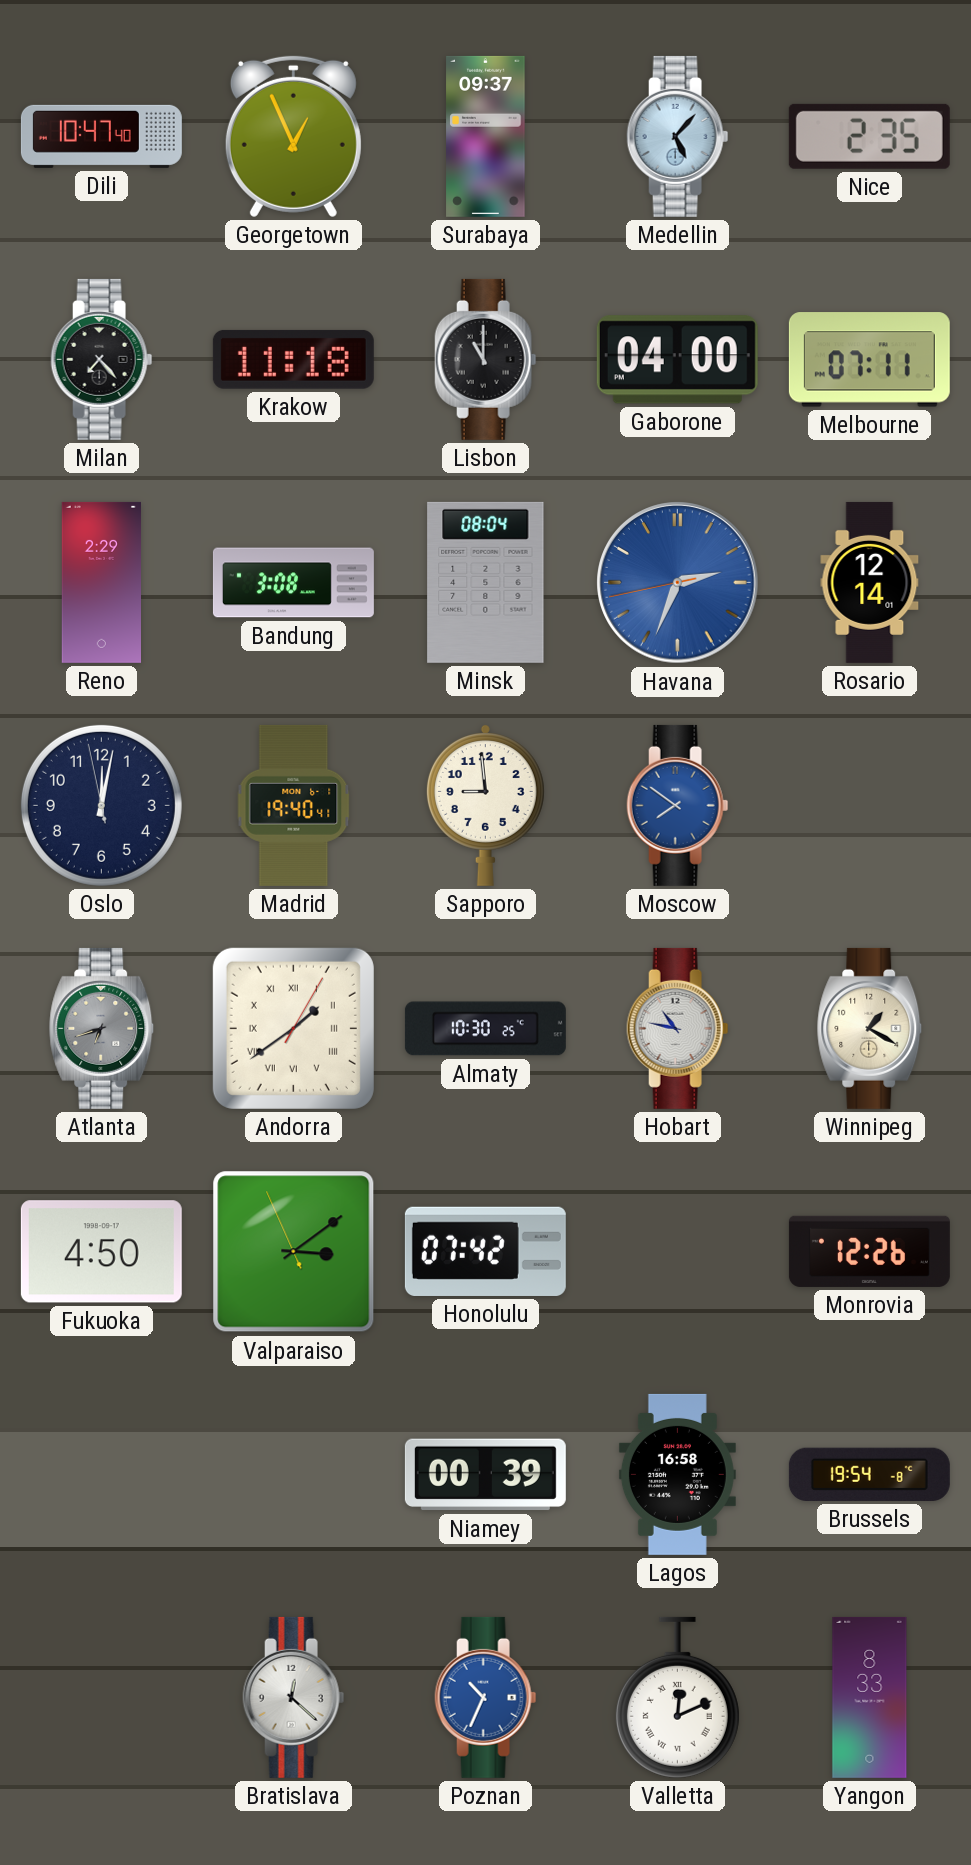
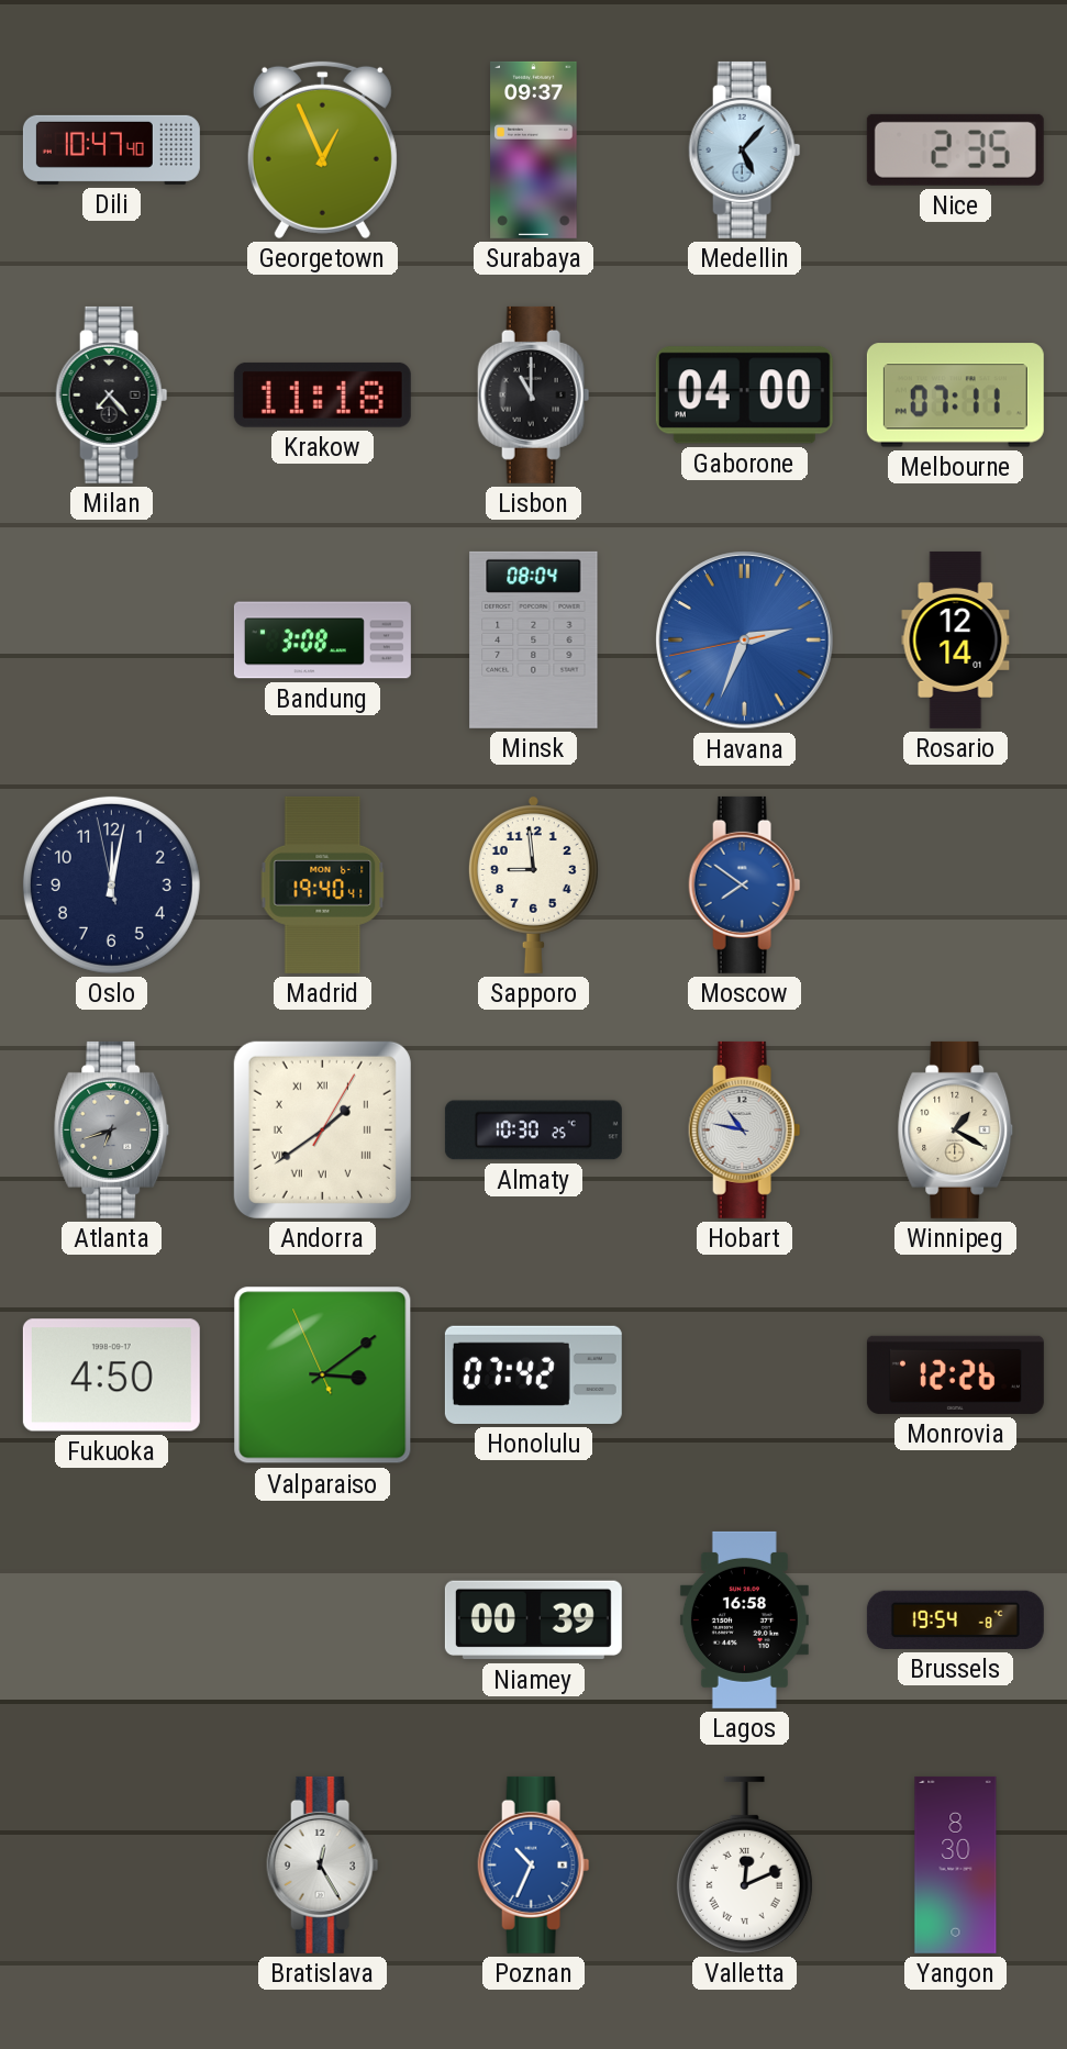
Reno: 2:29 -> none
Bratislava: 12:22 -> 12:25
Yangon: 8:33 -> 8:30
